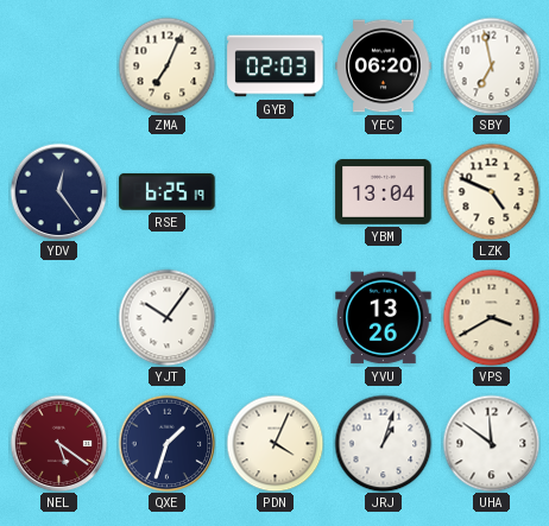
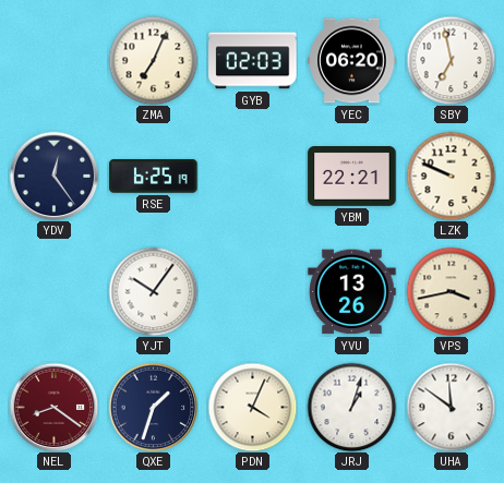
YBM: 13:04 -> 22:21
LZK: 4:49 -> 9:49
VPS: 3:40 -> 3:43
NEL: 5:21 -> 8:21
